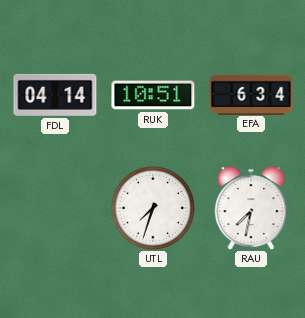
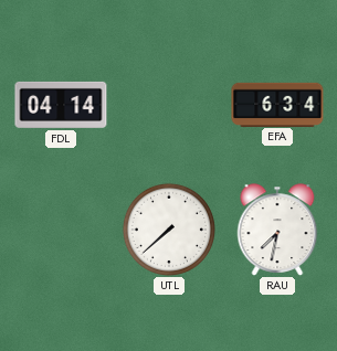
RUK: 10:51 -> none
UTL: 7:33 -> 7:38
